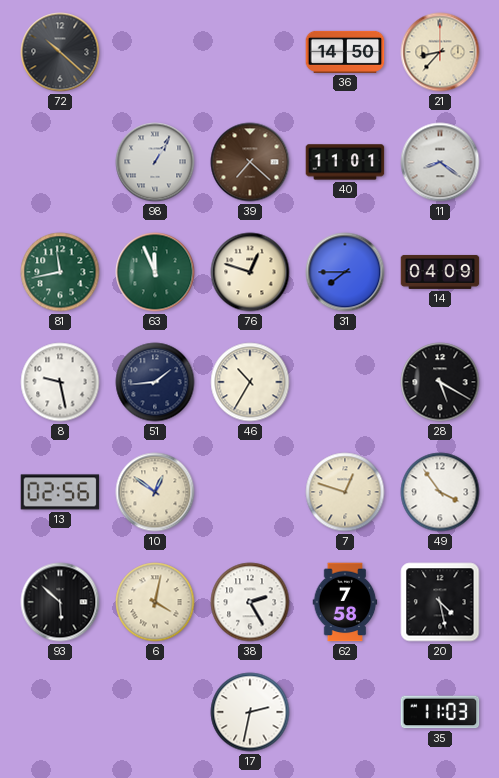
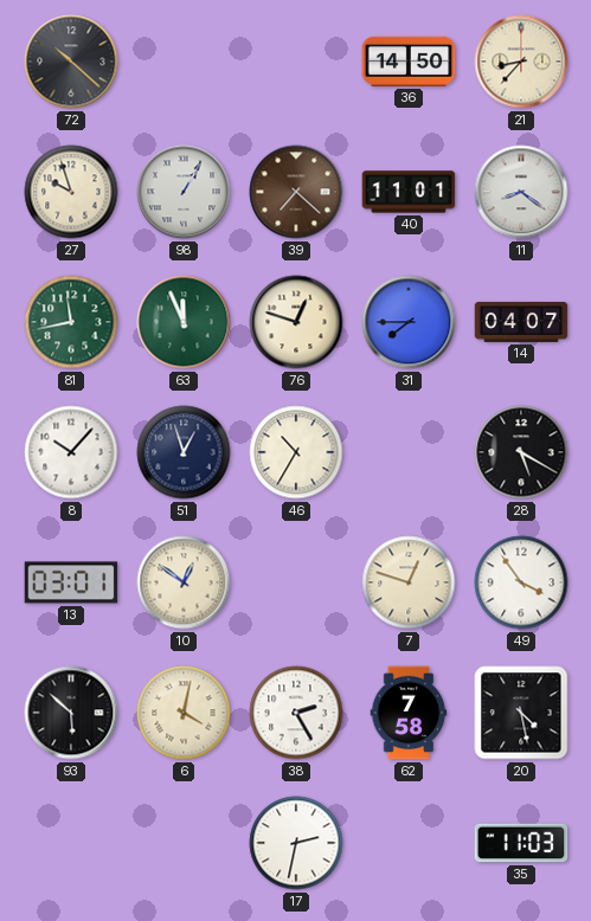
27: none -> 9:57
14: 04:09 -> 04:07
8: 9:28 -> 10:07
51: 1:44 -> 12:57
13: 02:56 -> 03:01
